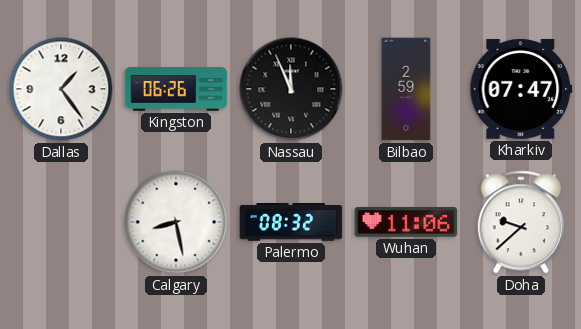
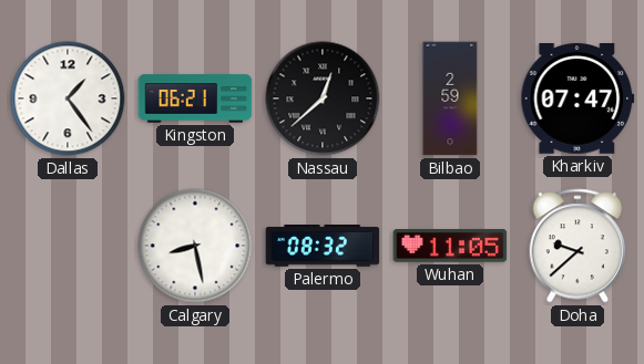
Kingston: 06:26 -> 06:21
Nassau: 11:56 -> 12:38
Wuhan: 11:06 -> 11:05
